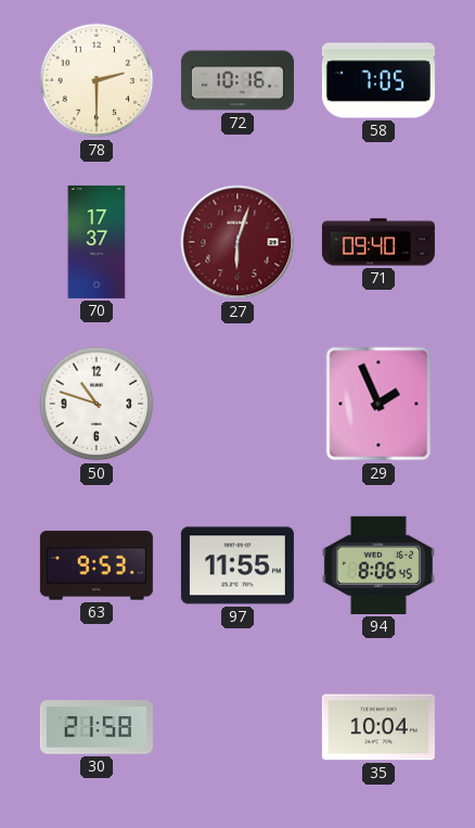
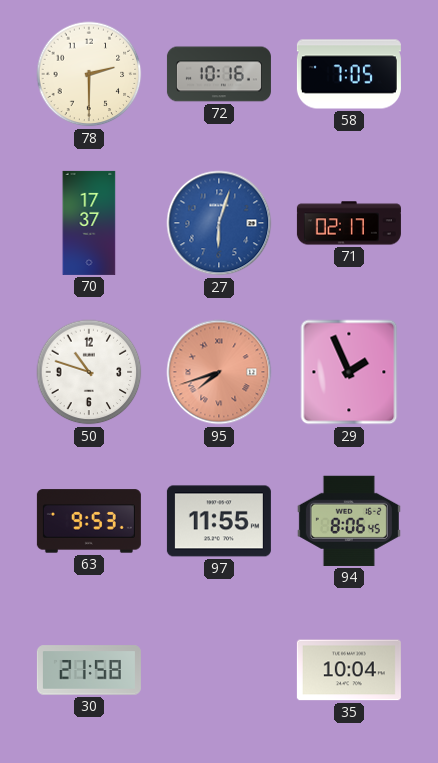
27 dial: burgundy -> blue
71: 09:40 -> 02:17
95: none -> 7:42
